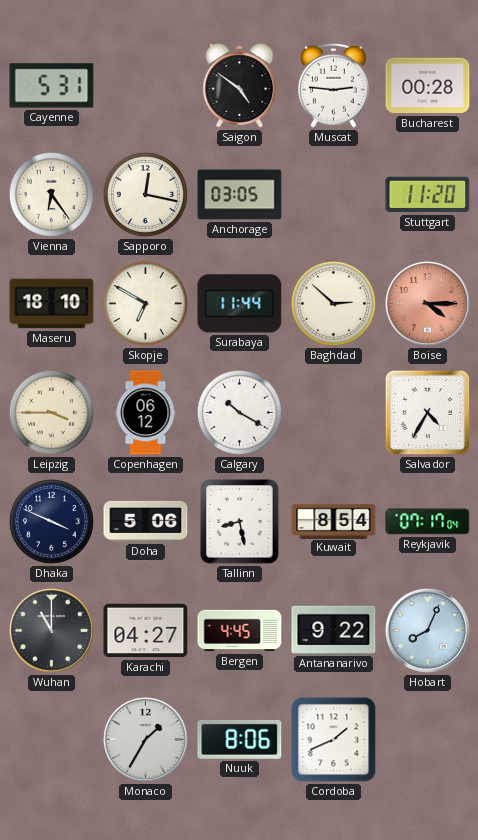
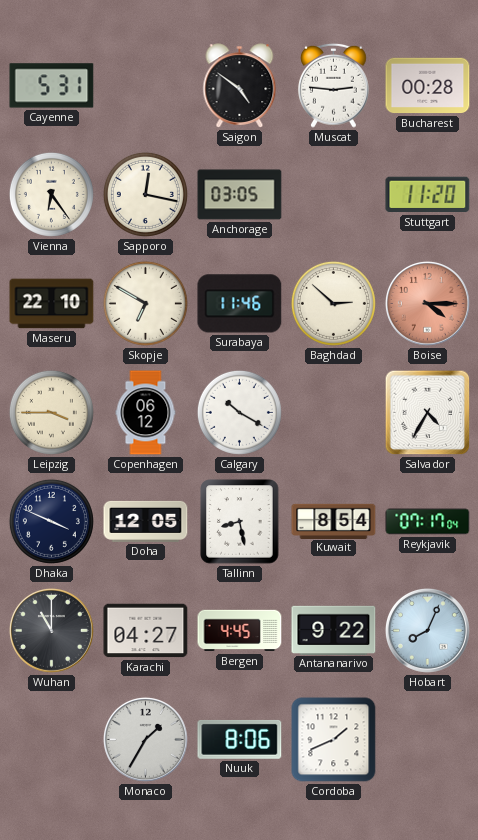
Maseru: 18:10 -> 22:10
Surabaya: 11:44 -> 11:46
Doha: 5:06 -> 12:05
